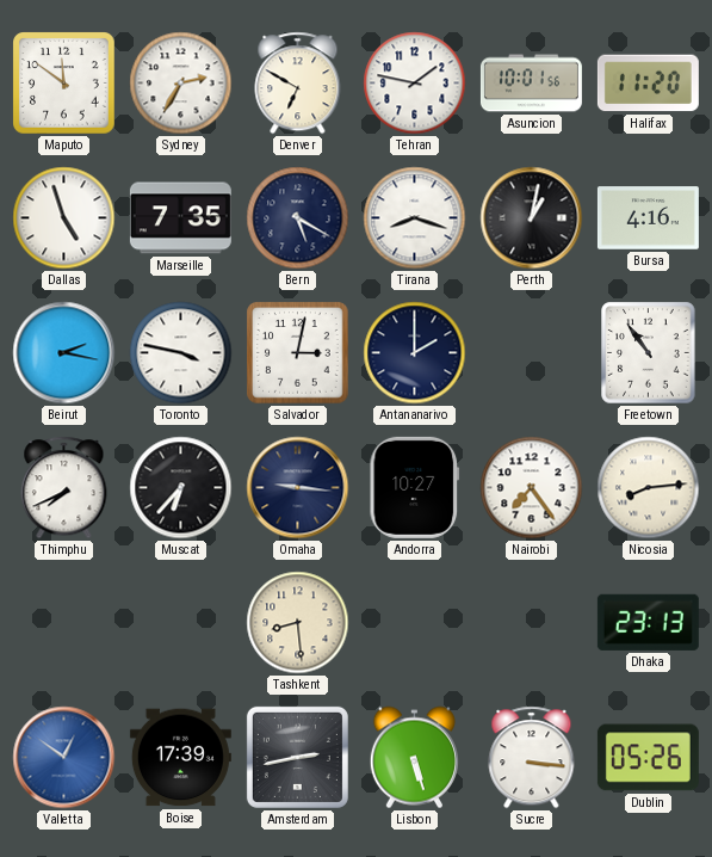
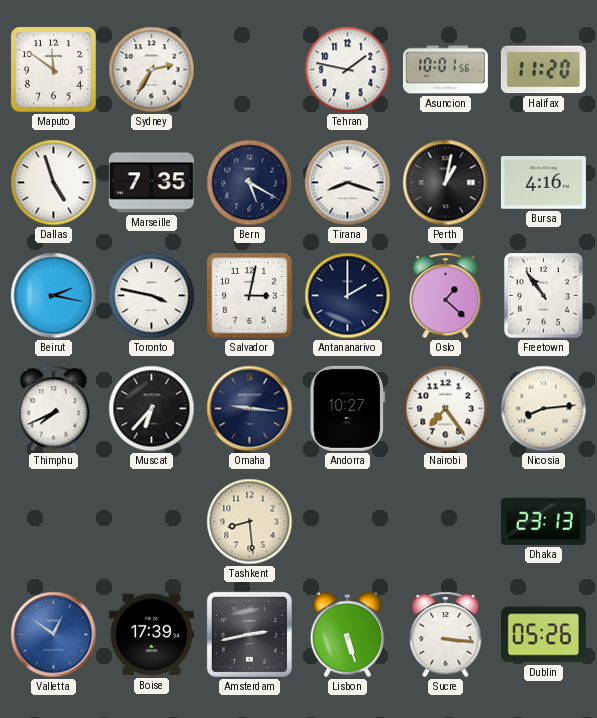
Denver: 6:50 -> none
Oslo: none -> 1:22
